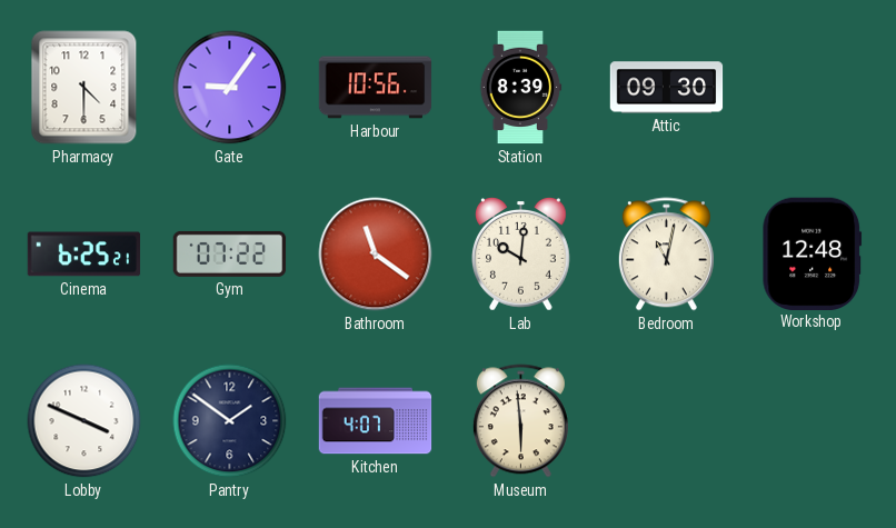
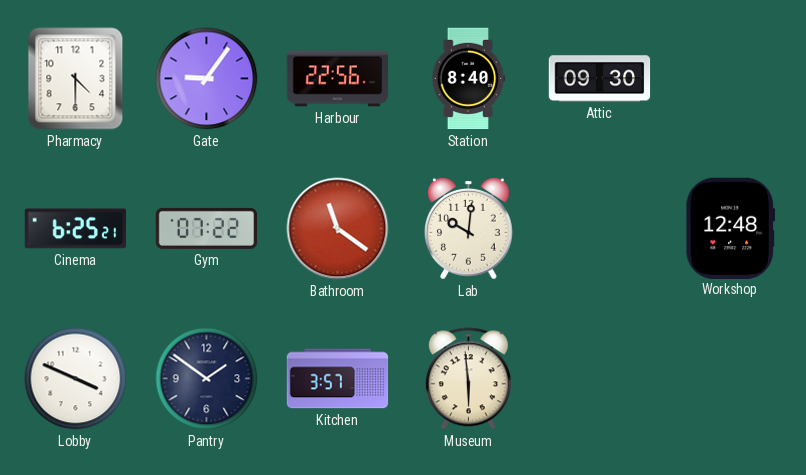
Harbour: 10:56 -> 22:56
Station: 8:39 -> 8:40
Bedroom: 11:02 -> none
Kitchen: 4:07 -> 3:57
